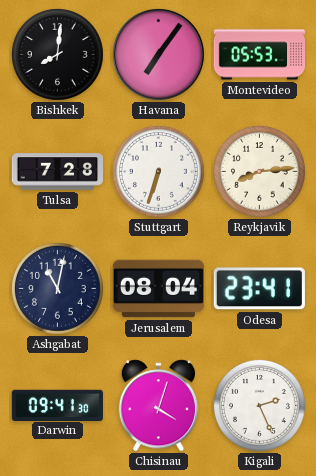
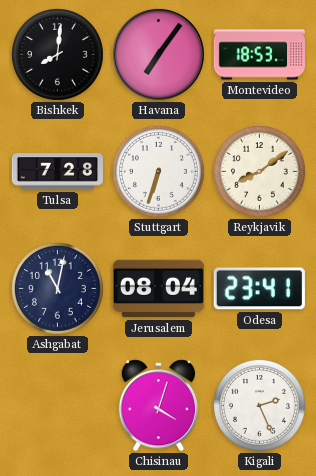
Montevideo: 05:53 -> 18:53
Reykjavik: 8:14 -> 8:09
Darwin: 09:41 -> none
